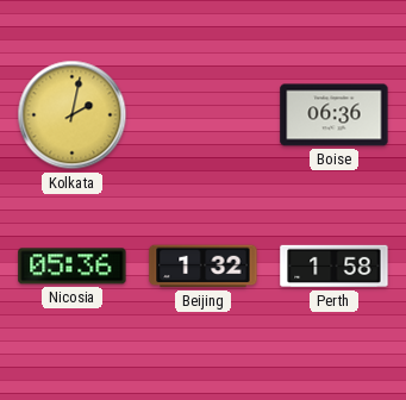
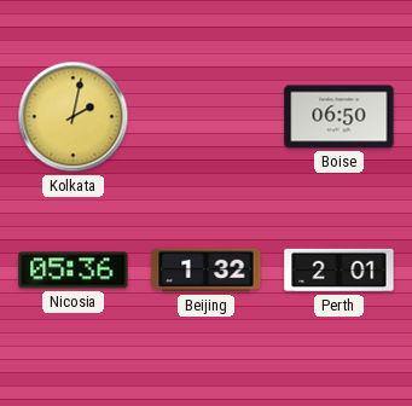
Boise: 06:36 -> 06:50
Perth: 1:58 -> 2:01
